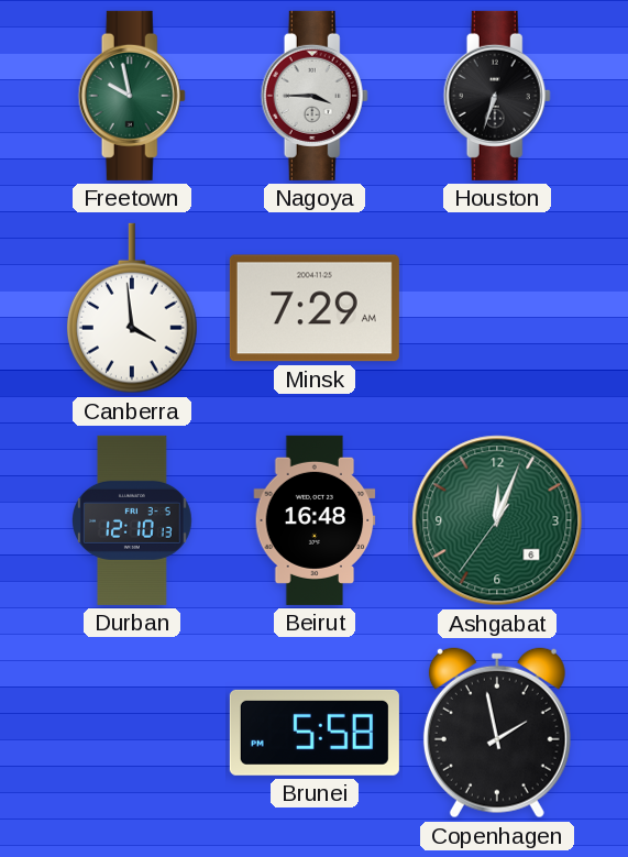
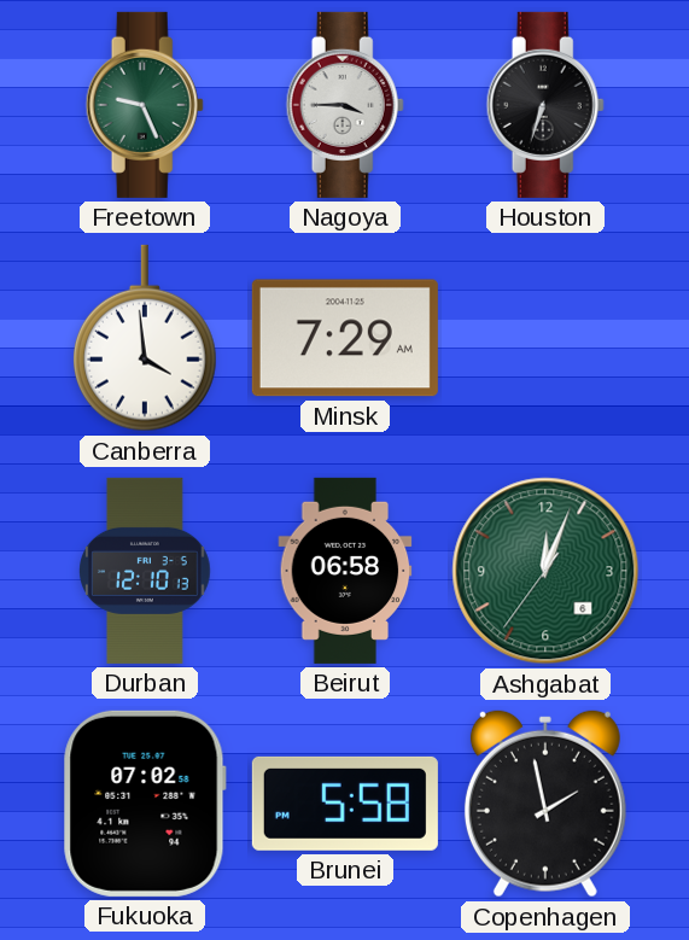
Freetown: 9:58 -> 9:26
Beirut: 16:48 -> 06:58
Fukuoka: none -> 07:02
